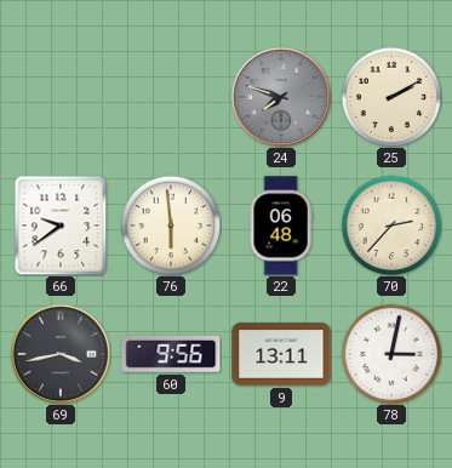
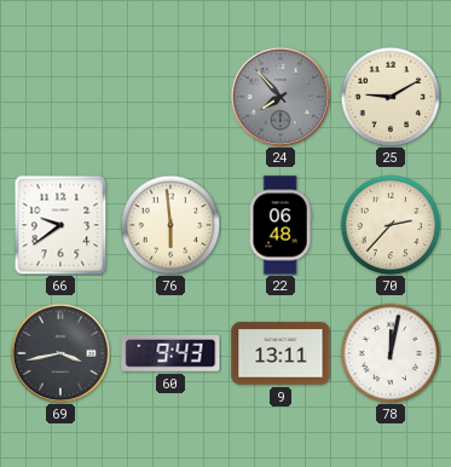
24: 7:48 -> 7:53
25: 2:10 -> 9:10
60: 9:56 -> 9:43
78: 3:02 -> 12:02
